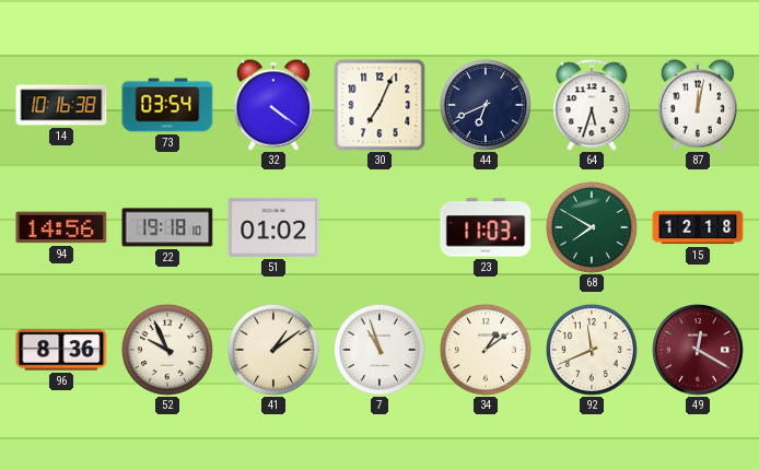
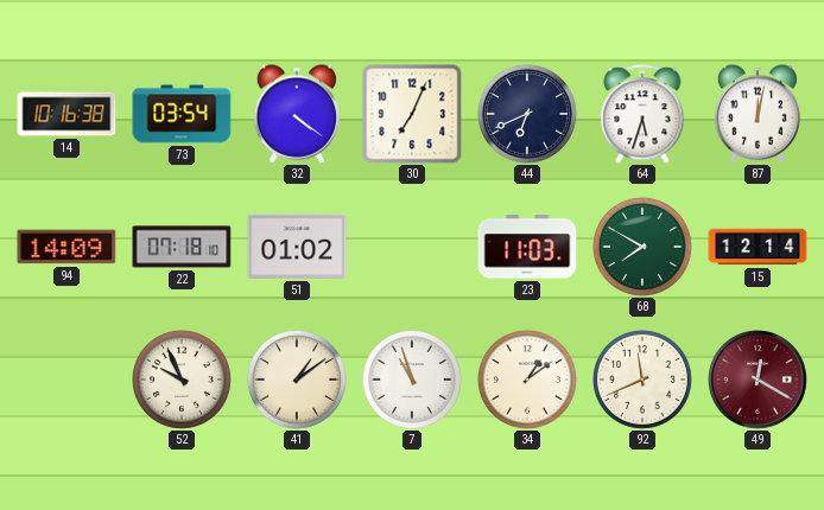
94: 14:56 -> 14:09
22: 19:18 -> 07:18
15: 12:18 -> 12:14
96: 8:36 -> none
